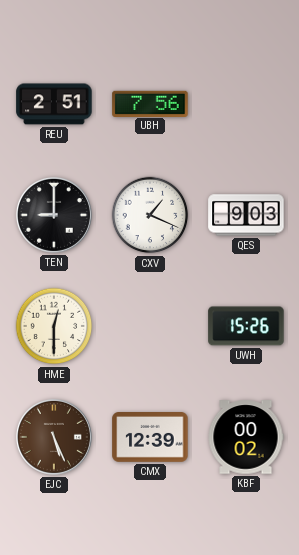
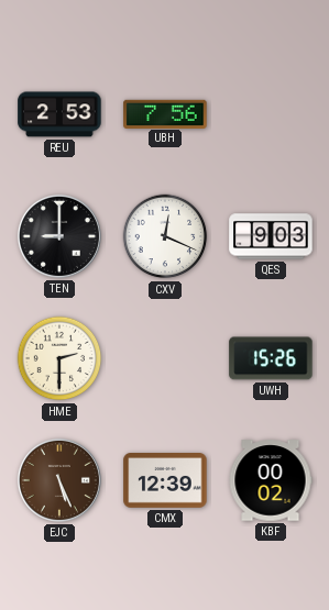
REU: 2:51 -> 2:53
CXV: 1:19 -> 12:19
HME: 12:30 -> 2:30
